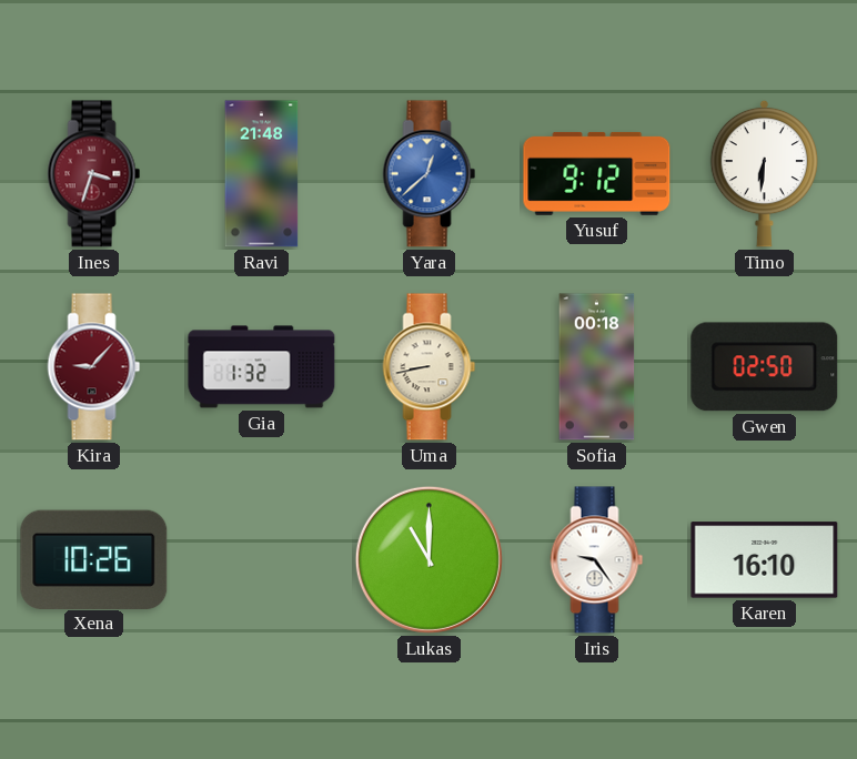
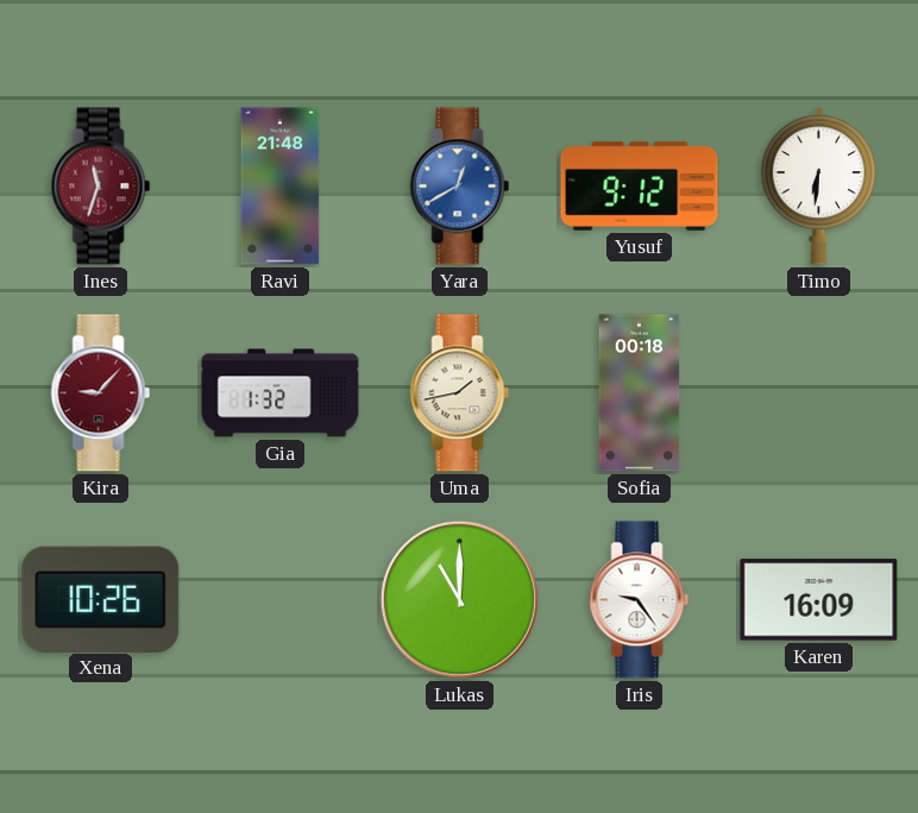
Ines: 3:33 -> 11:33
Yara: 12:38 -> 12:40
Uma: 8:43 -> 1:43
Gwen: 02:50 -> none
Karen: 16:10 -> 16:09
